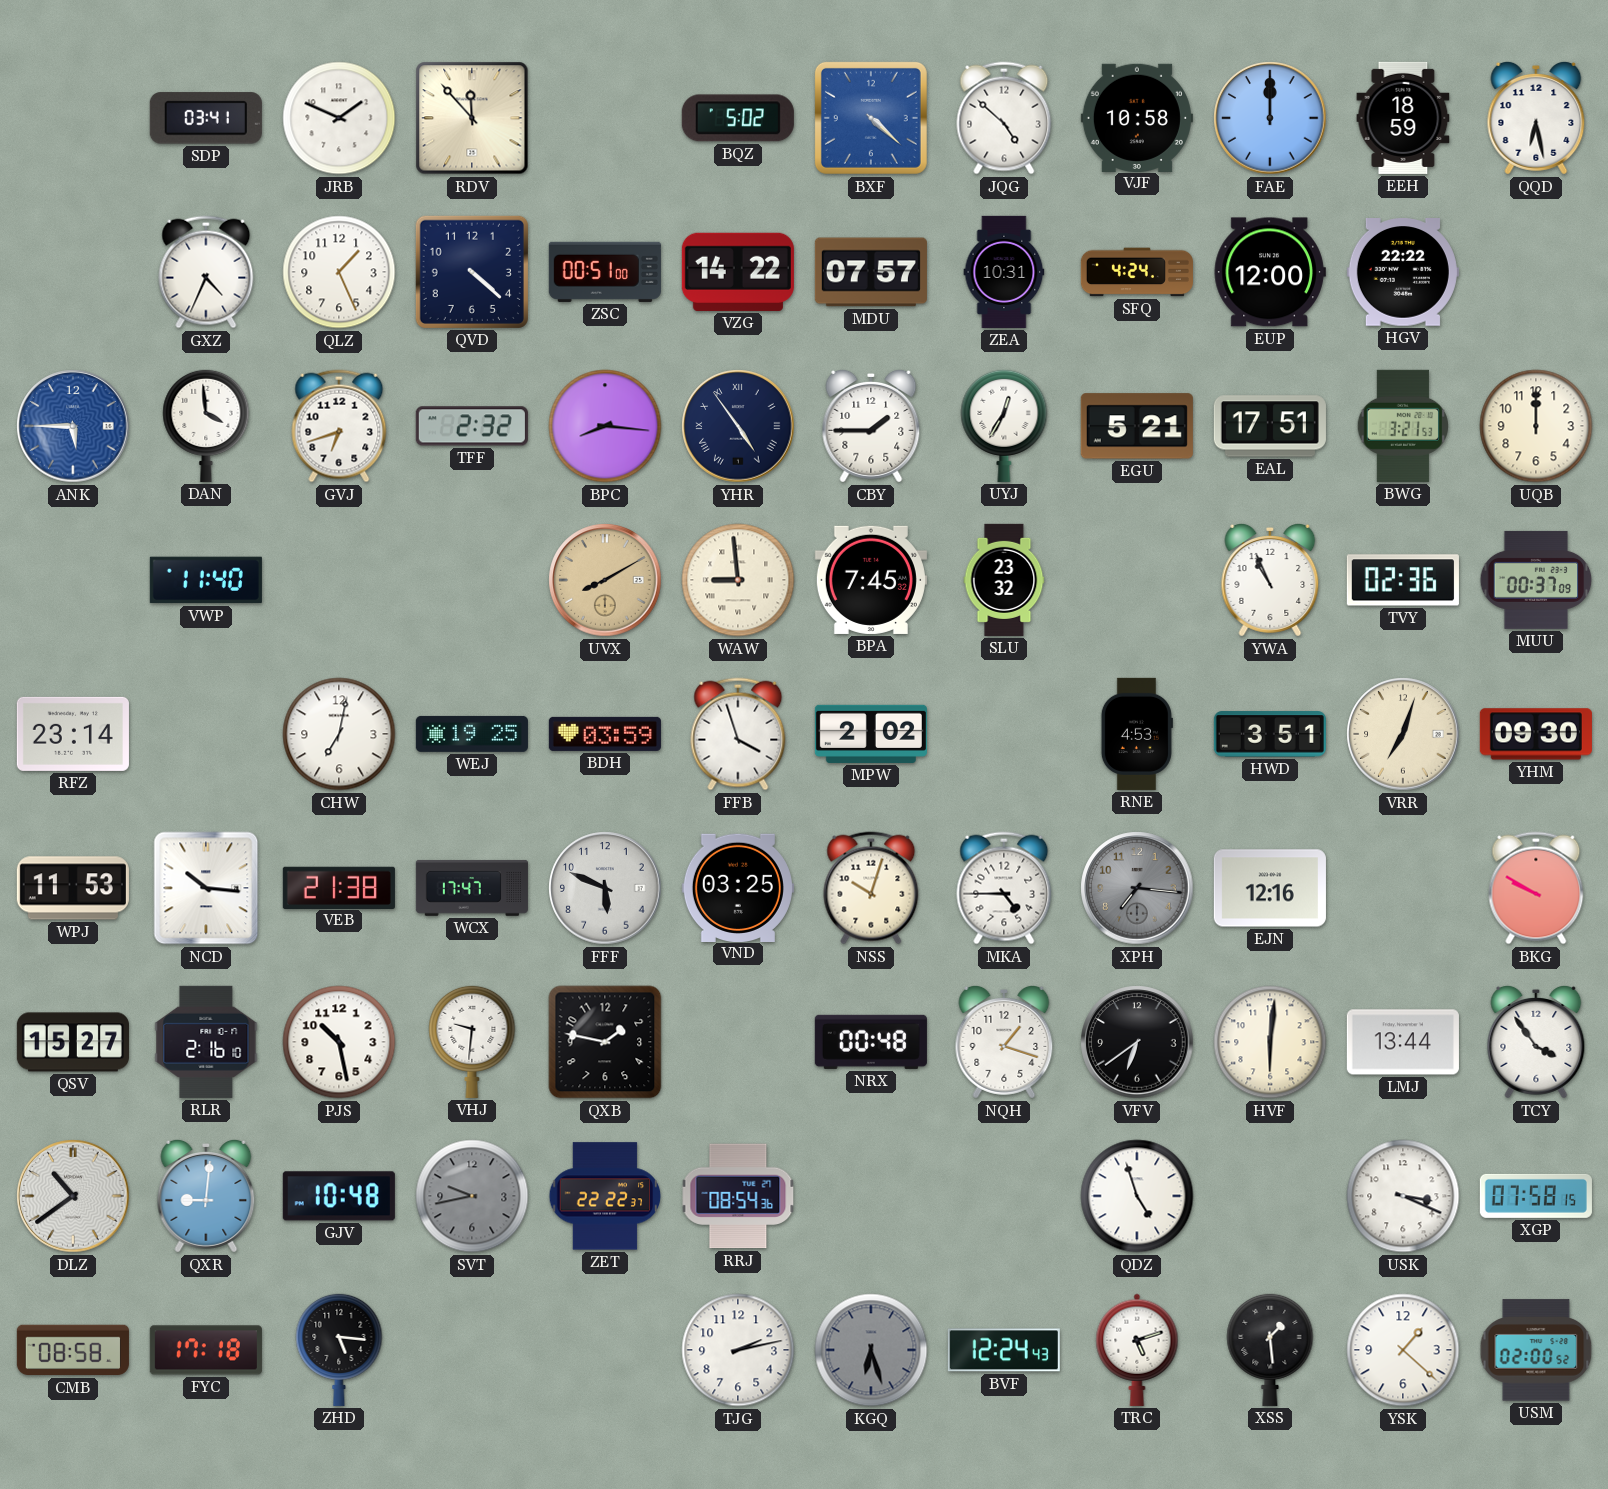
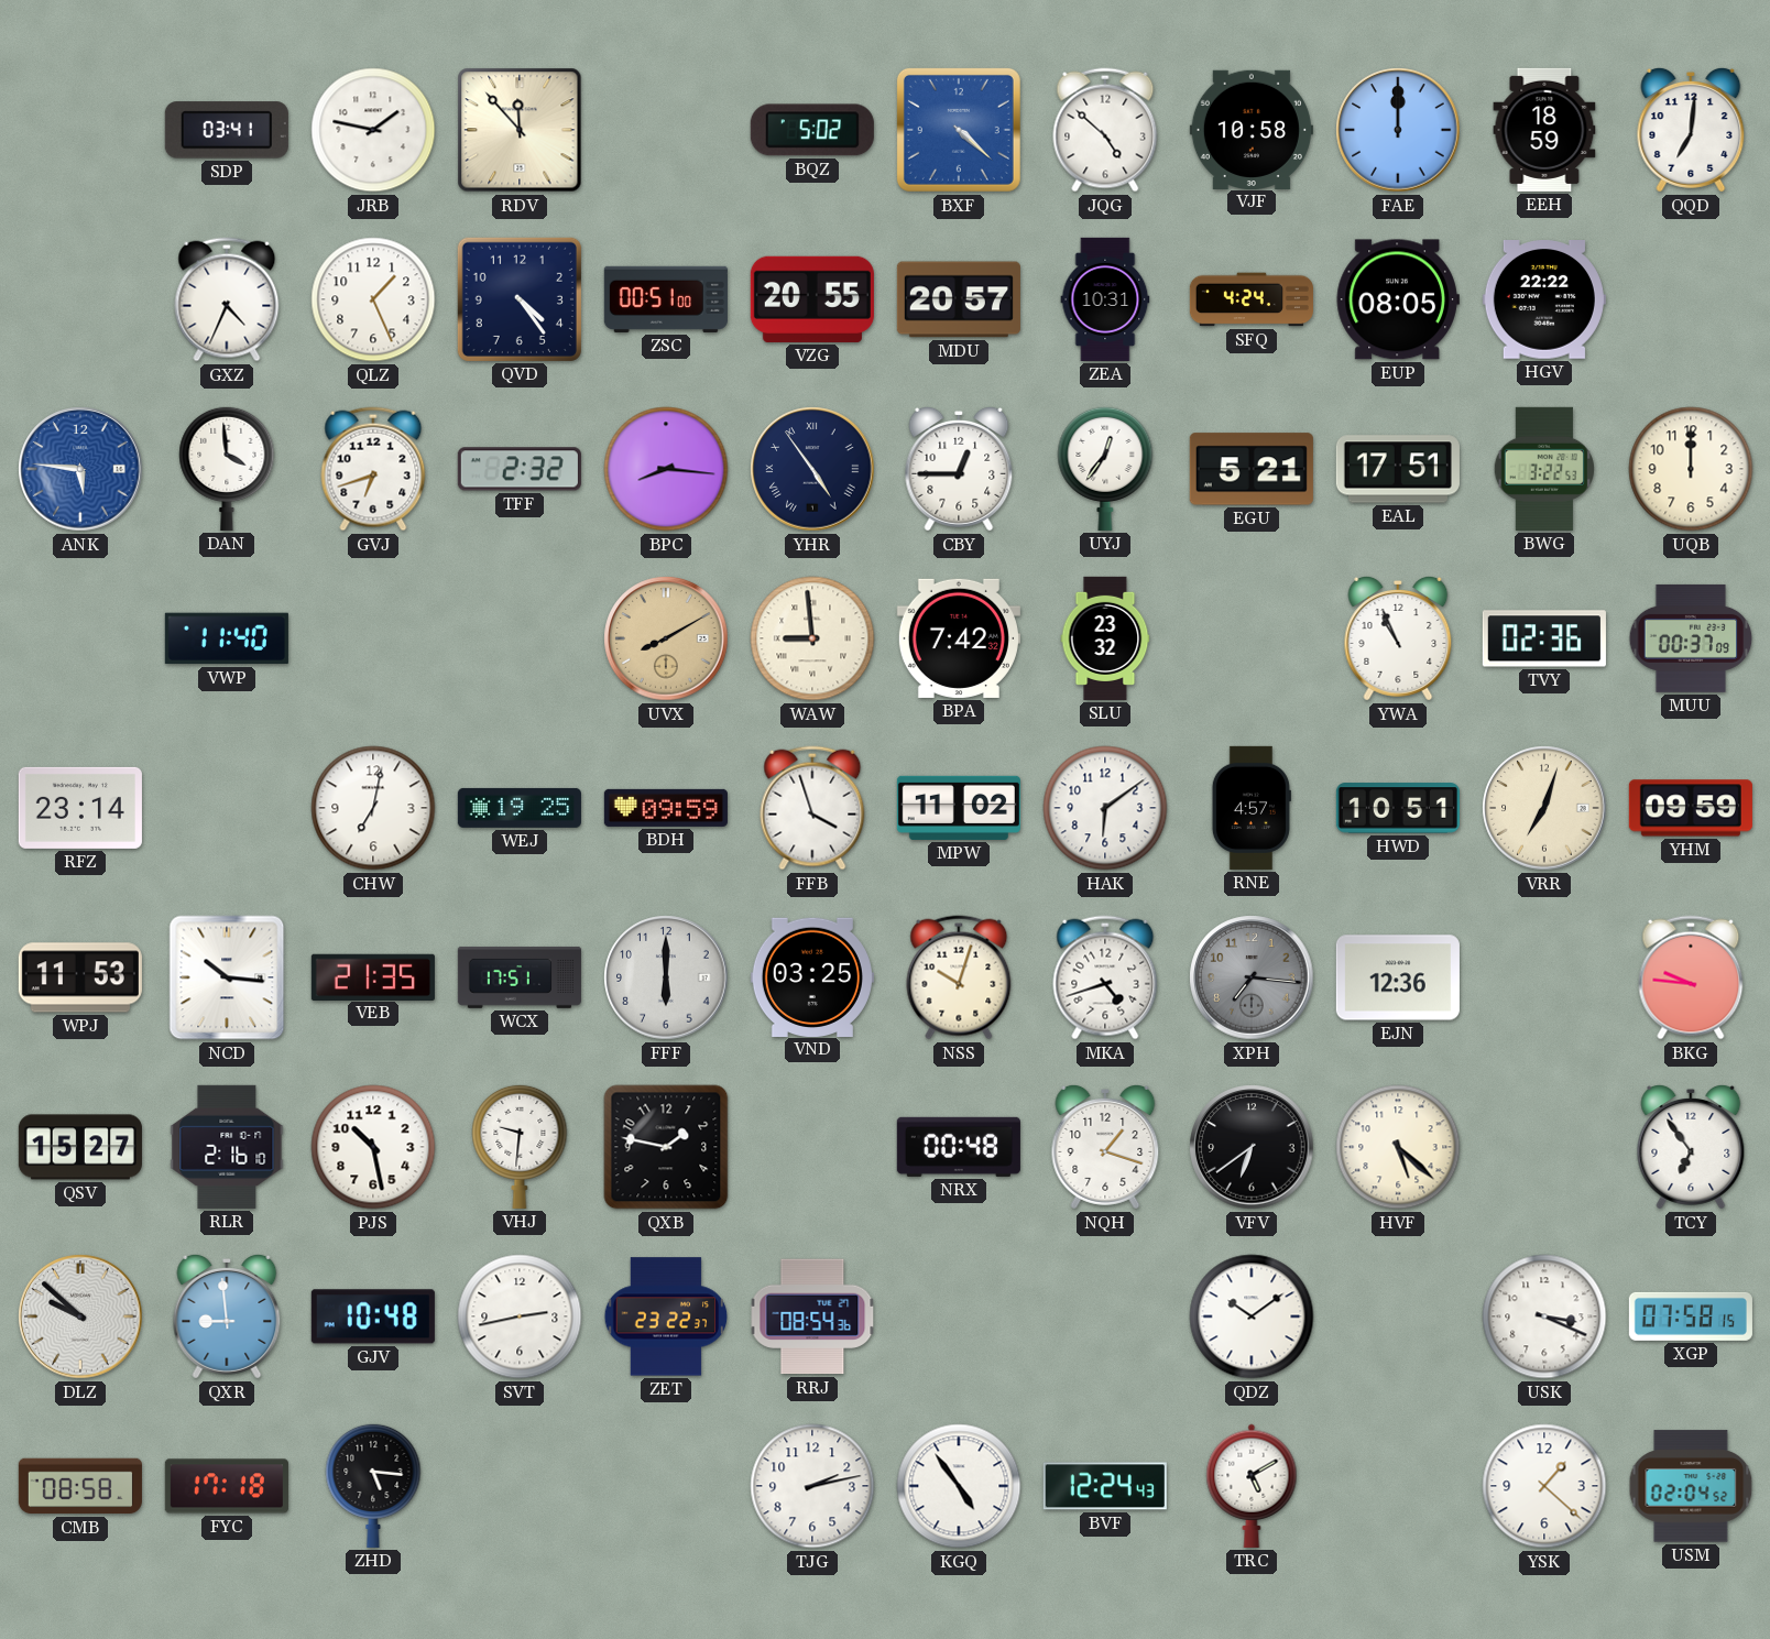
JRB: 1:49 -> 1:47
QQD: 6:28 -> 7:01
QVD: 4:22 -> 4:24
VZG: 14:22 -> 20:55
MDU: 07:57 -> 20:57
EUP: 12:00 -> 08:05
ANK: 5:45 -> 5:46
CBY: 1:45 -> 12:45
UYJ: 12:35 -> 12:36
BWG: 3:21 -> 3:22
BPA: 7:45 -> 7:42
BDH: 03:59 -> 09:59
MPW: 2:02 -> 11:02
HAK: none -> 6:09
RNE: 4:53 -> 4:57
HWD: 3:51 -> 10:51
YHM: 09:30 -> 09:59
VEB: 21:38 -> 21:35
WCX: 17:47 -> 17:51
FFF: 5:49 -> 6:00
MKA: 4:45 -> 4:42
EJN: 12:16 -> 12:36
BKG: 9:50 -> 9:46
HVF: 6:01 -> 5:22
LMJ: 13:44 -> none
TCY: 3:54 -> 6:54
DLZ: 10:39 -> 9:52
QXR: 9:01 -> 8:59
SVT: 9:43 -> 2:43
SVT dial: grey -> white
ZET: 22:22 -> 23:22
QDZ: 4:57 -> 10:09
KGQ: 6:27 -> 4:54
KGQ dial: grey -> white
TRC: 5:12 -> 5:10
XSS: 1:29 -> none
USM: 02:00 -> 02:04
